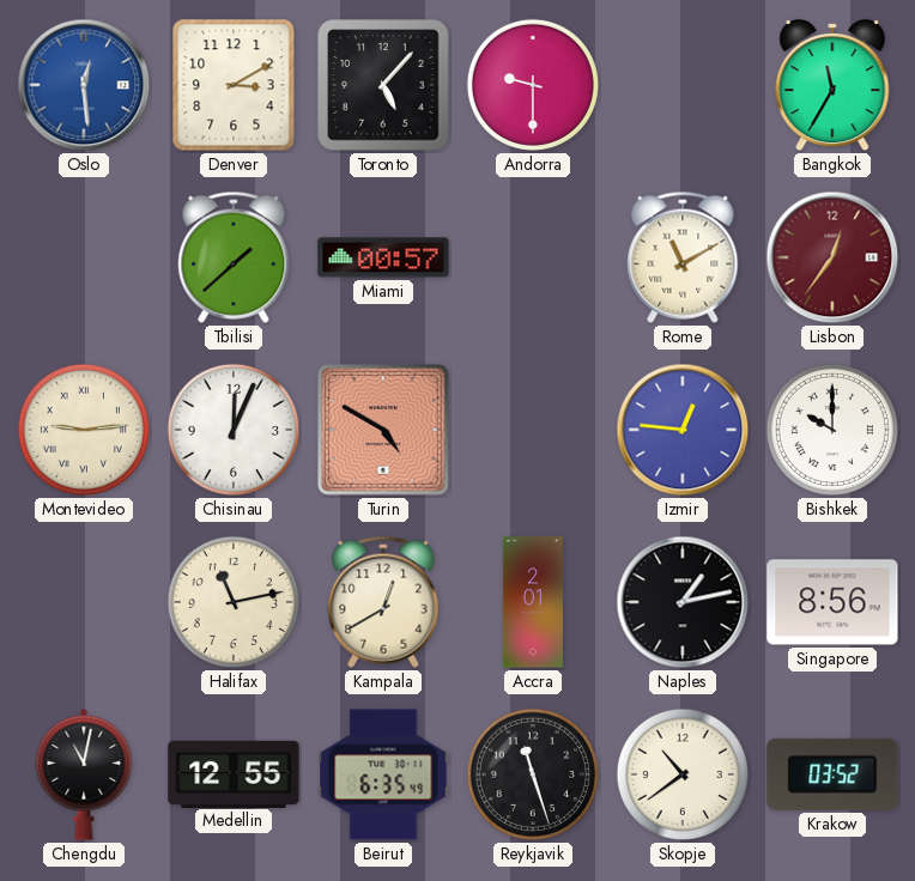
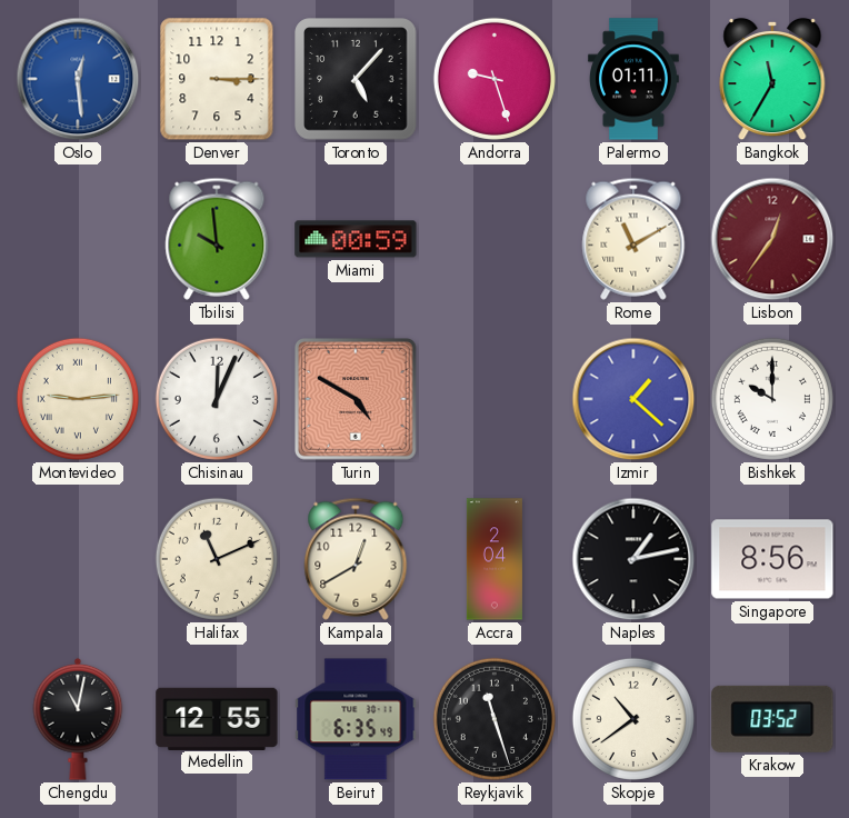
Denver: 3:10 -> 3:15
Andorra: 9:30 -> 9:27
Palermo: none -> 01:11
Tbilisi: 1:38 -> 9:59
Miami: 00:57 -> 00:59
Izmir: 12:46 -> 1:22
Halifax: 11:13 -> 11:11
Accra: 2:01 -> 2:04
